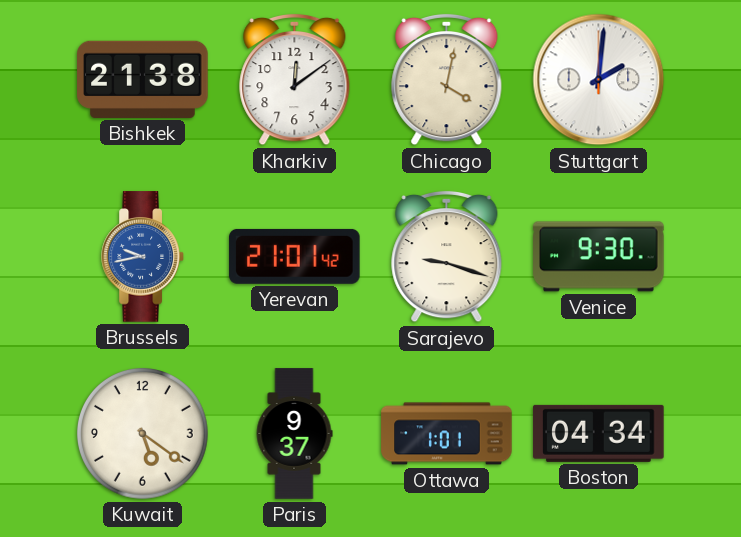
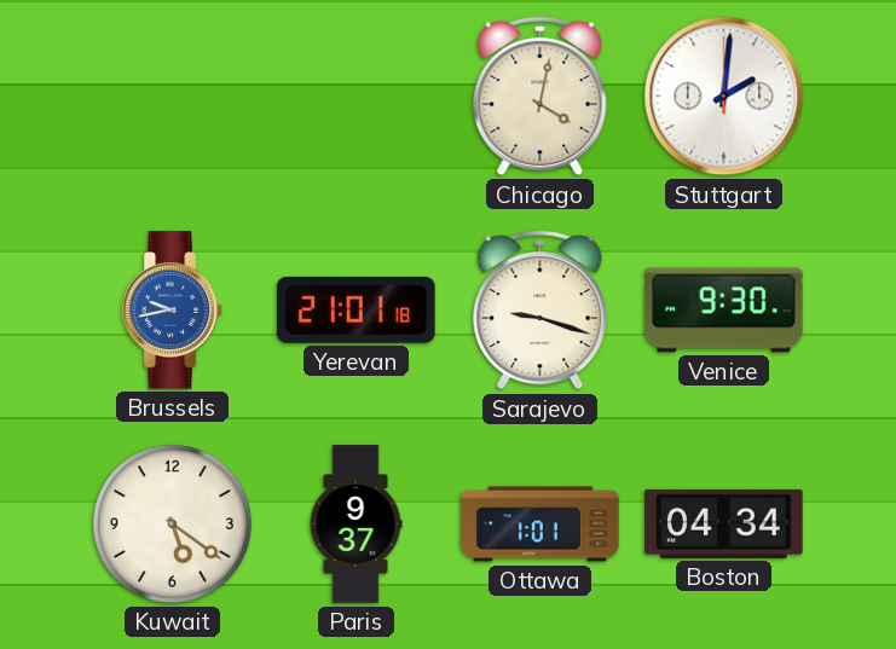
Bishkek: 21:38 -> none
Kharkiv: 12:09 -> none
Yerevan: 21:01:42 -> 21:01:18
